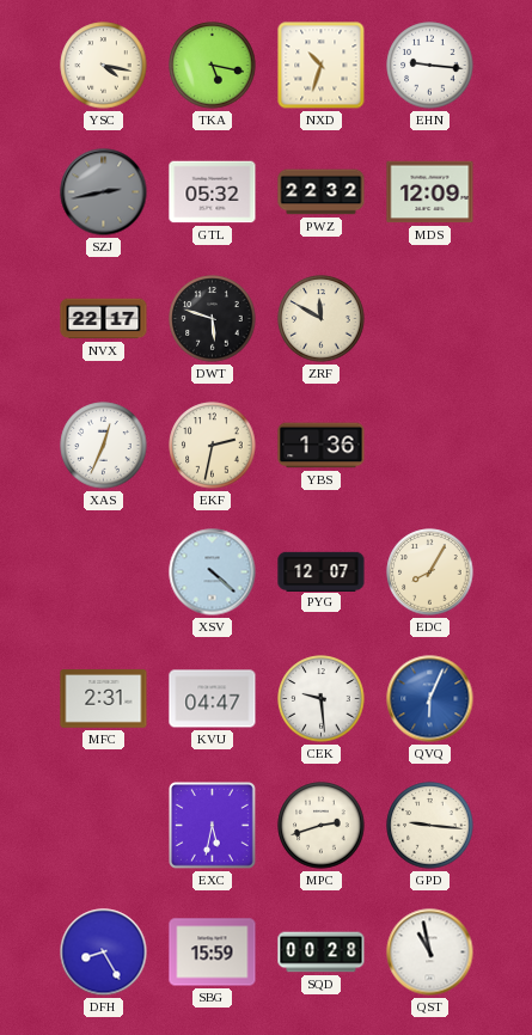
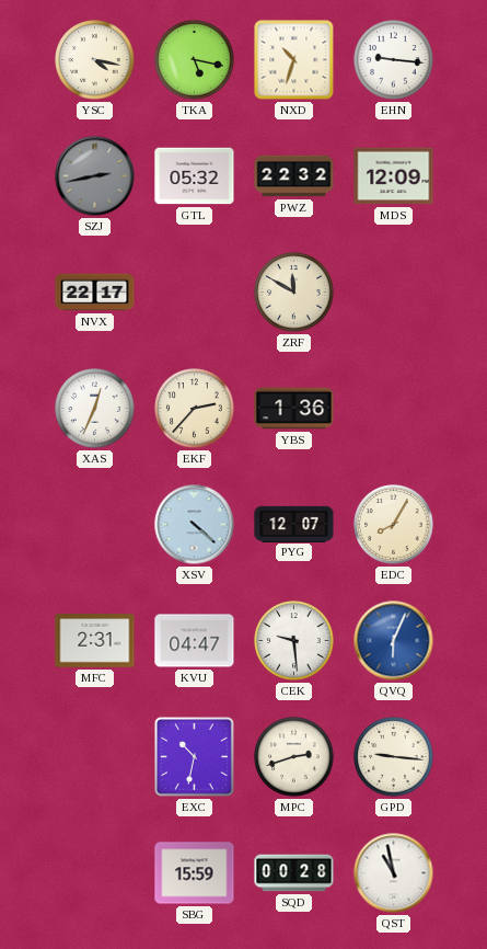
DWT: 5:48 -> none
EKF: 2:32 -> 2:37
EXC: 5:32 -> 10:32
DFH: 8:25 -> none
